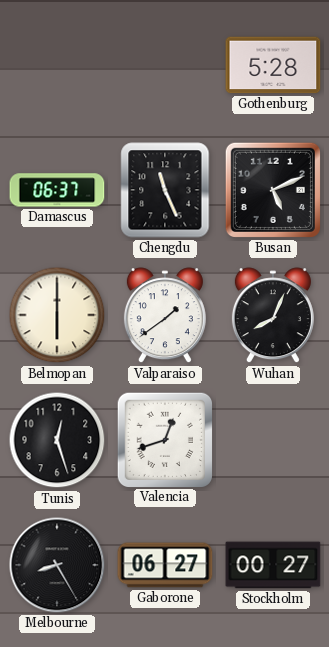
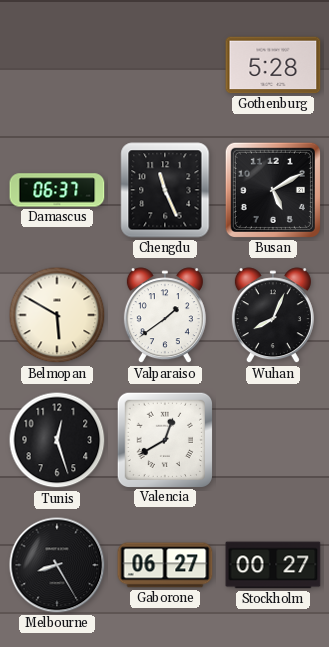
Busan: 5:11 -> 5:10
Belmopan: 6:00 -> 5:50
Valencia: 12:42 -> 12:40
